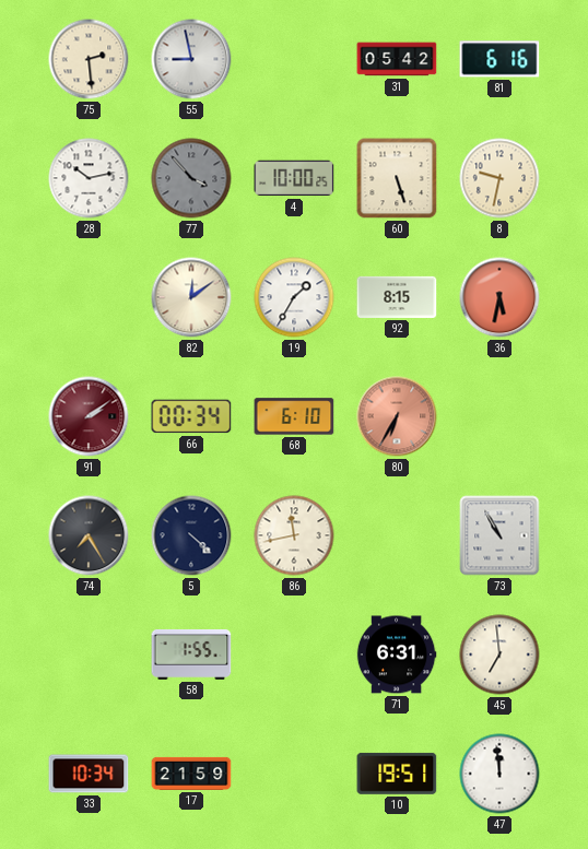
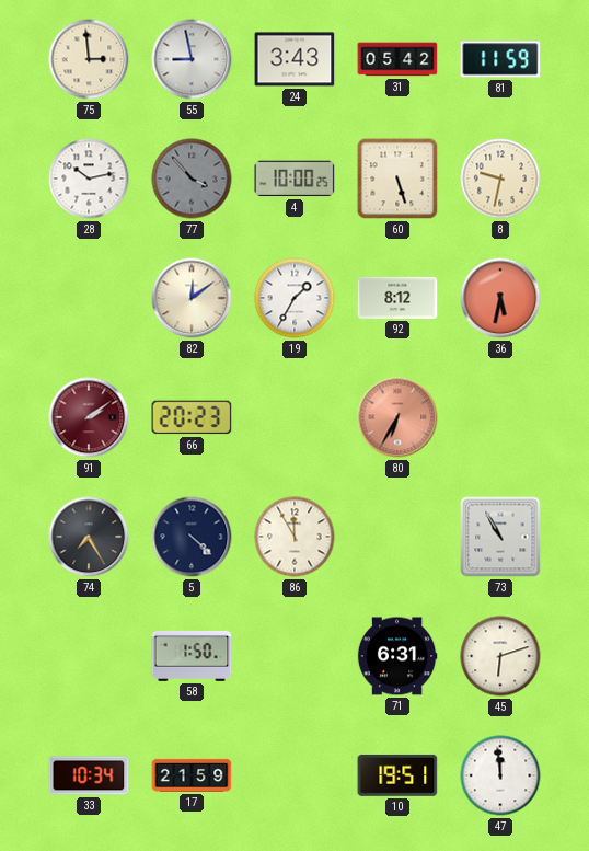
75: 2:29 -> 2:59
24: none -> 3:43
81: 6:16 -> 11:59
92: 8:15 -> 8:12
66: 00:34 -> 20:23
68: 6:10 -> none
86: 11:43 -> 11:55
58: 1:55 -> 1:50
45: 6:59 -> 6:12
